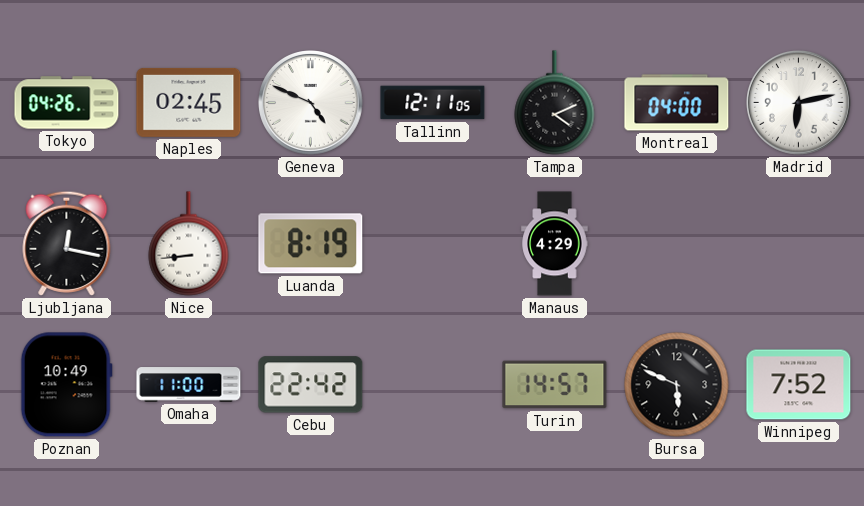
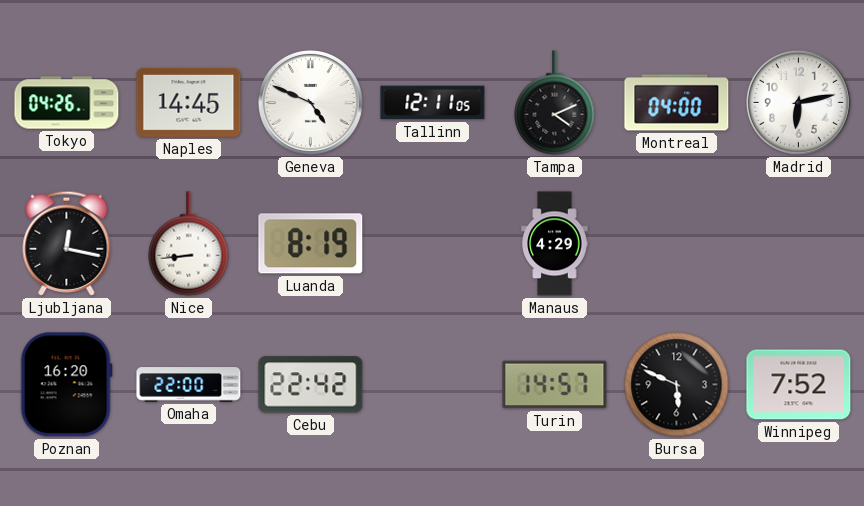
Naples: 02:45 -> 14:45
Poznan: 10:49 -> 16:20
Omaha: 11:00 -> 22:00
